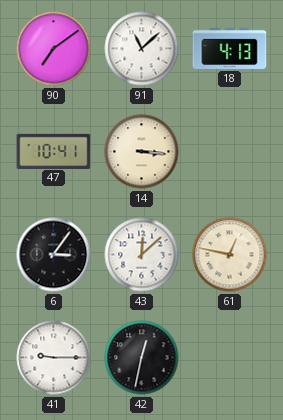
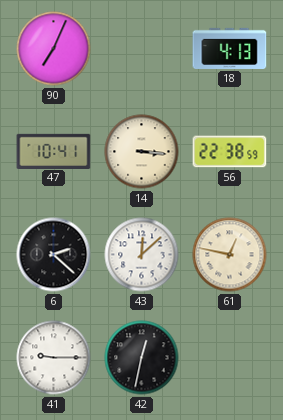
90: 7:09 -> 7:04
91: 11:08 -> none
56: none -> 22:38
6: 3:06 -> 2:22
